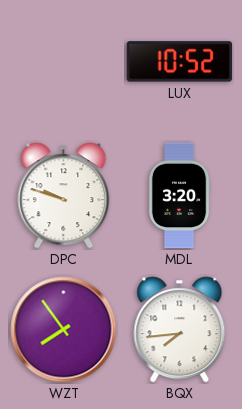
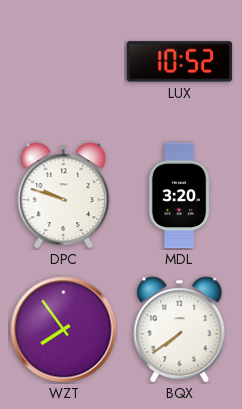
BQX: 7:44 -> 7:39
